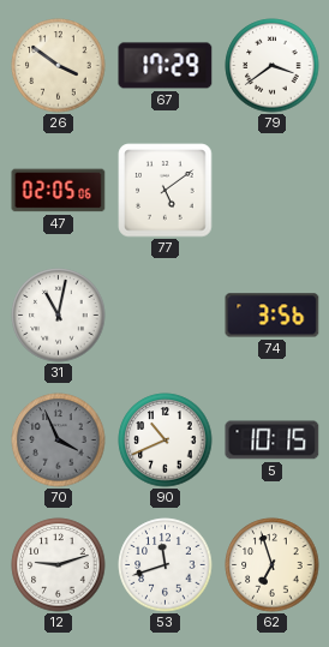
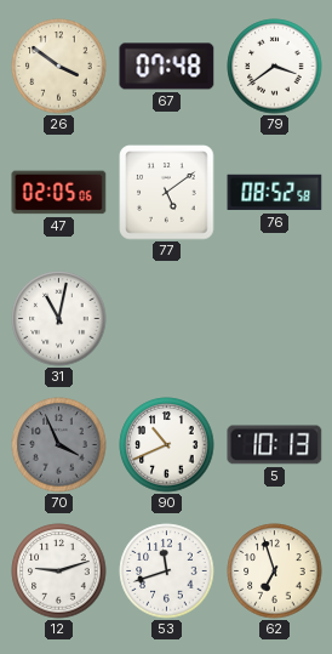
67: 17:29 -> 07:48
76: none -> 08:52
74: 3:56 -> none
5: 10:15 -> 10:13
